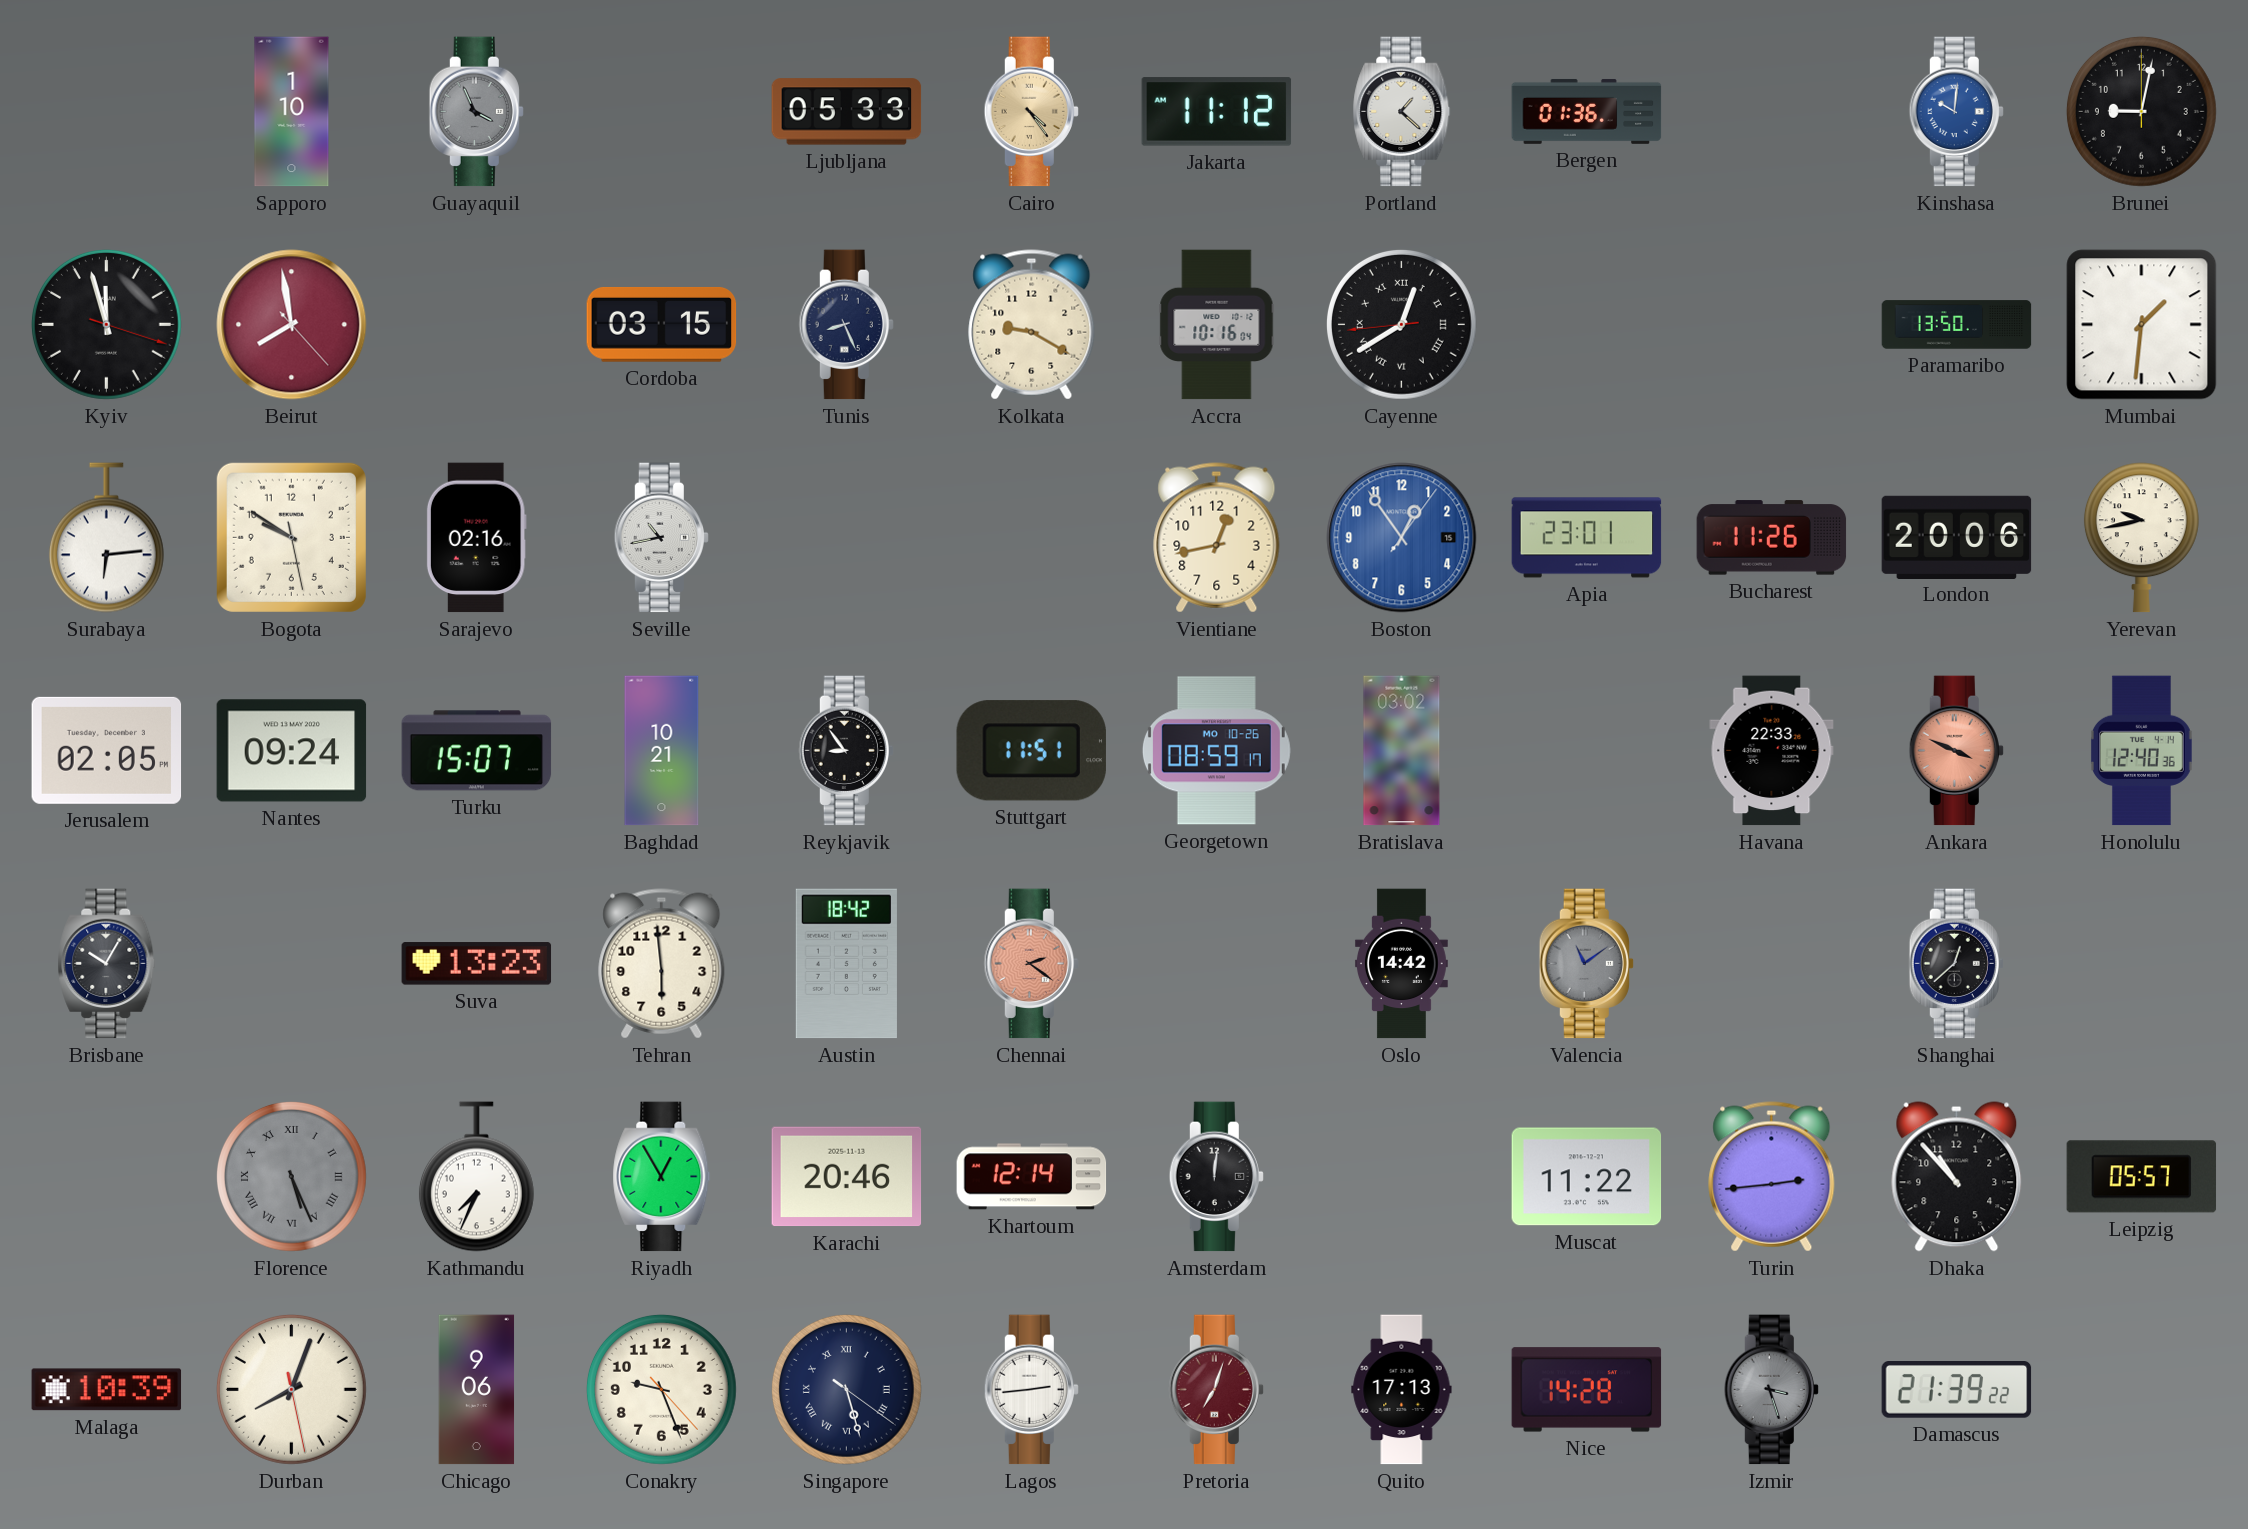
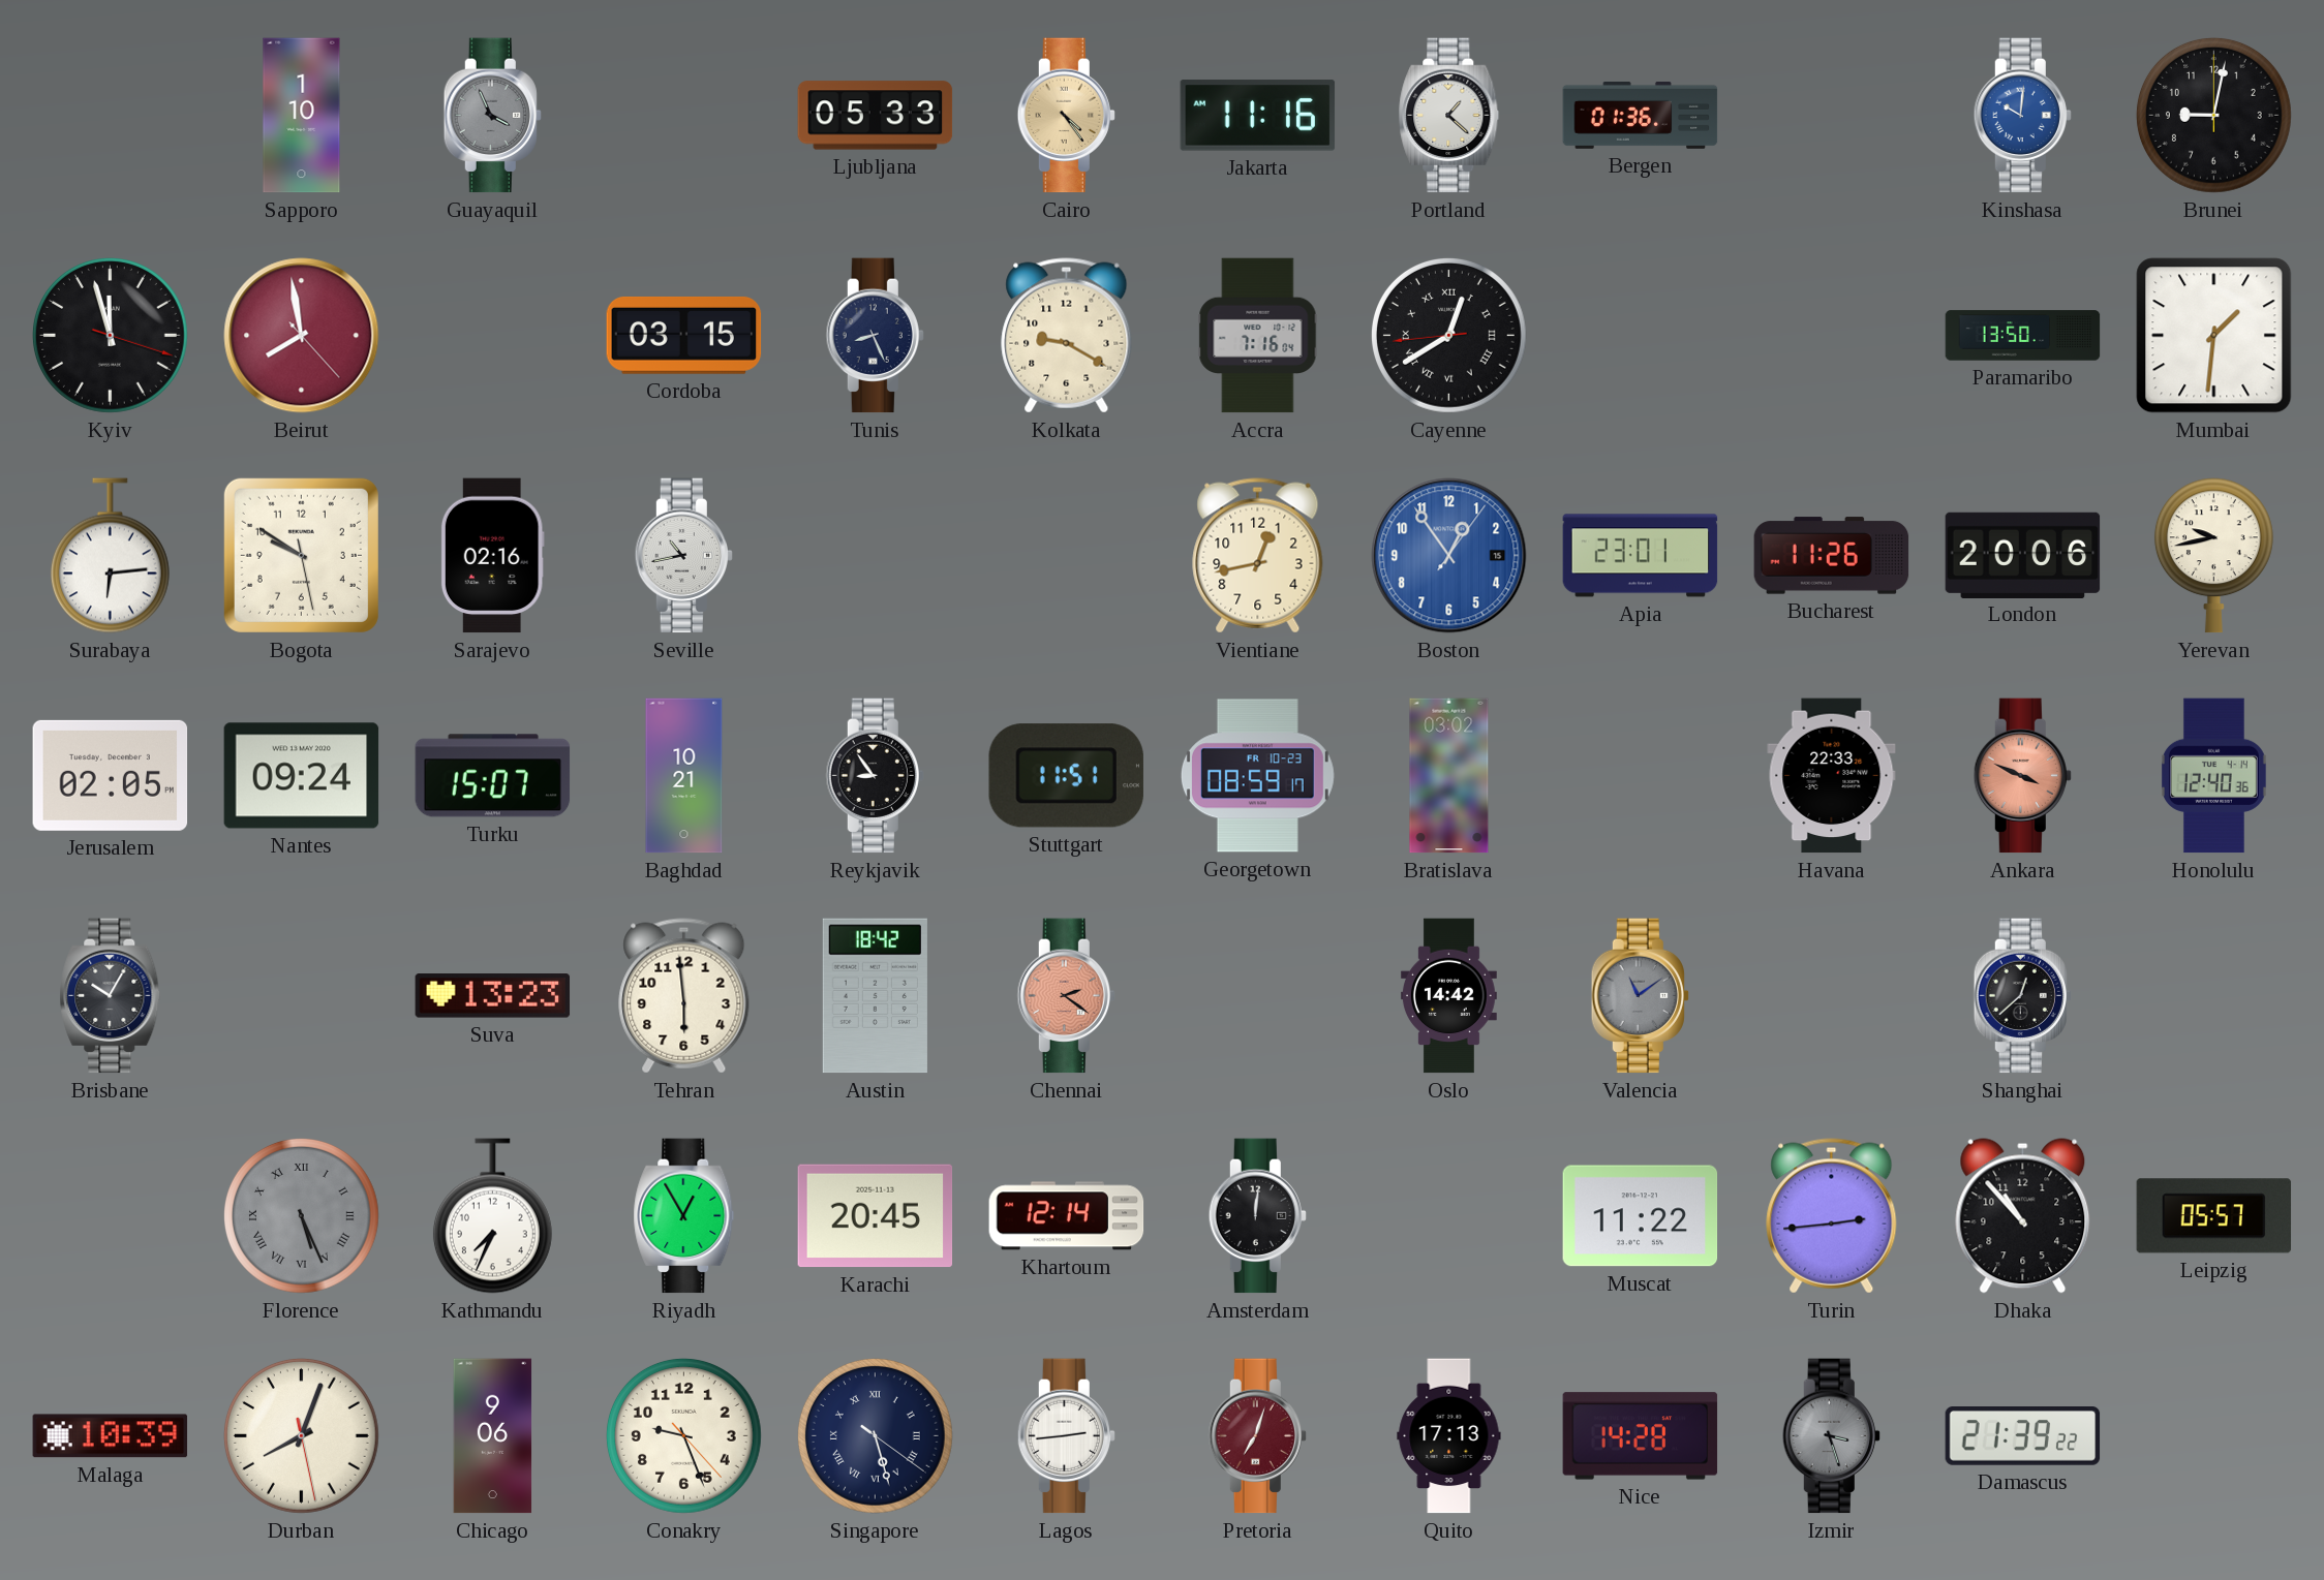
Jakarta: 11:12 -> 11:16
Accra: 10:16 -> 7:16
Georgetown date: MO 10-26 -> FR 10-23
Karachi: 20:46 -> 20:45
